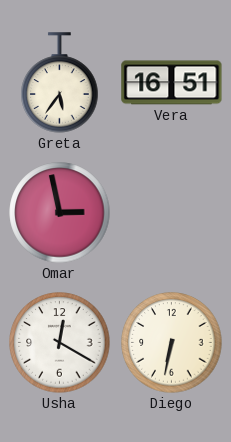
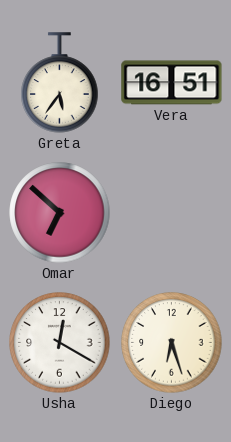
Omar: 2:58 -> 6:52
Diego: 6:32 -> 6:27
